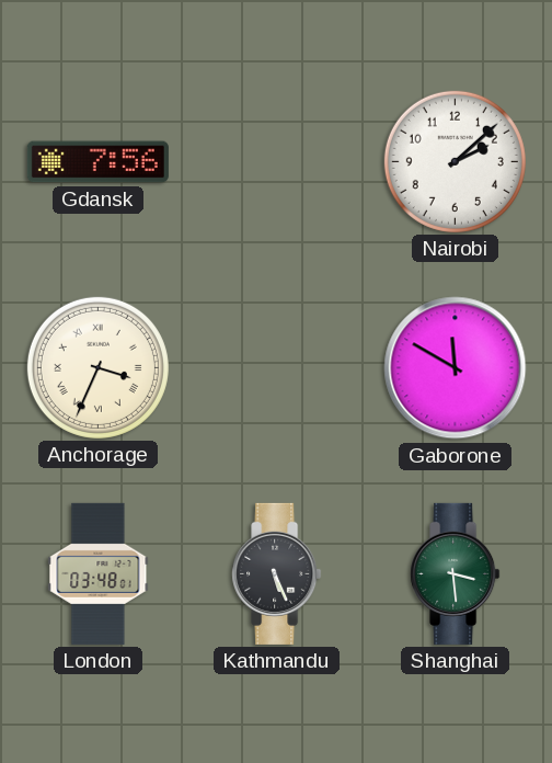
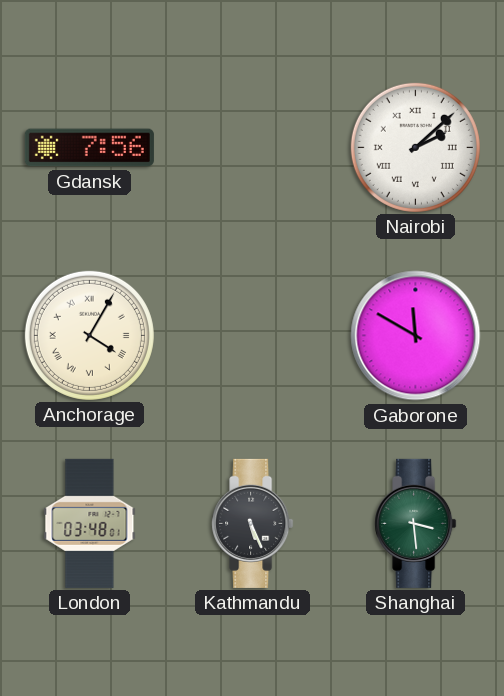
Nairobi numerals: Arabic -> Roman
Anchorage: 3:34 -> 4:05
